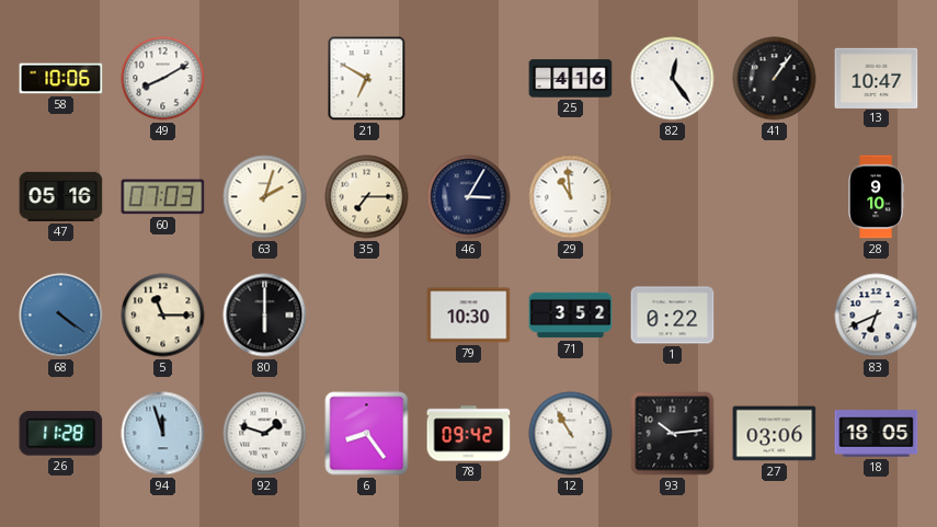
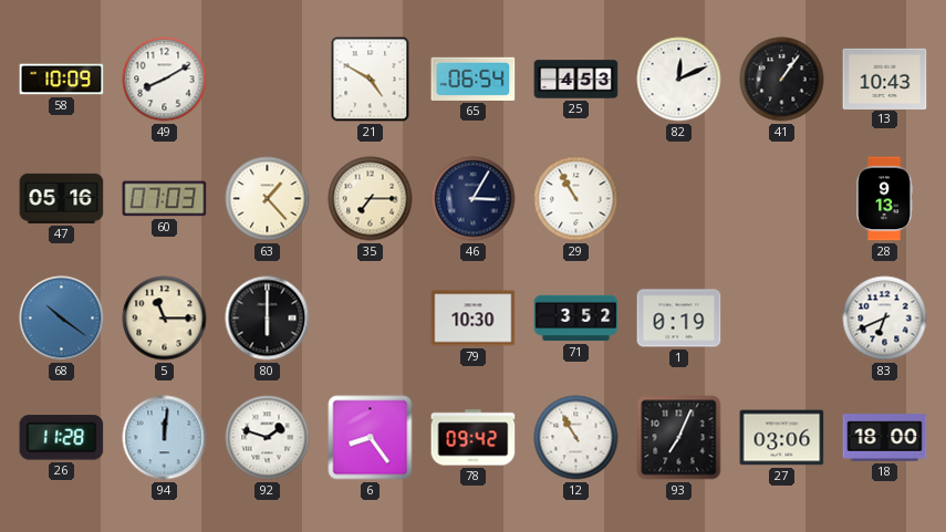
58: 10:06 -> 10:09
21: 6:50 -> 4:50
65: none -> 06:54
25: 4:16 -> 4:53
82: 12:24 -> 12:11
13: 10:47 -> 10:43
63: 2:03 -> 1:23
29: 10:59 -> 10:55
28: 9:10 -> 9:13
68: 4:21 -> 10:21
1: 0:22 -> 0:19
94: 11:57 -> 12:01
93: 10:14 -> 7:04
18: 18:05 -> 18:00
